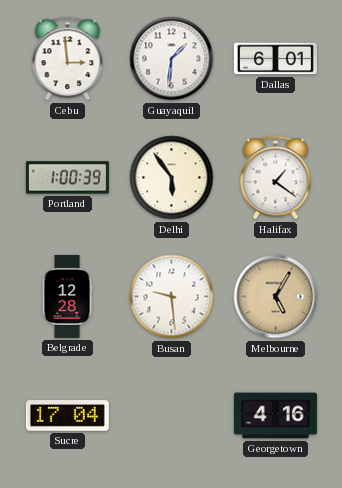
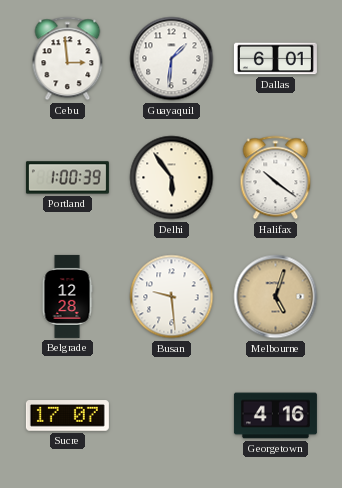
Halifax: 1:21 -> 10:21
Melbourne: 5:05 -> 5:03
Sucre: 17:04 -> 17:07
